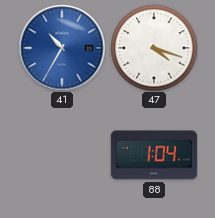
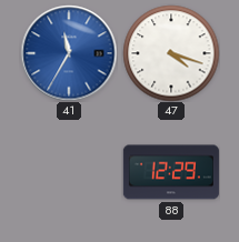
41: 10:35 -> 11:35
88: 1:04 -> 12:29
